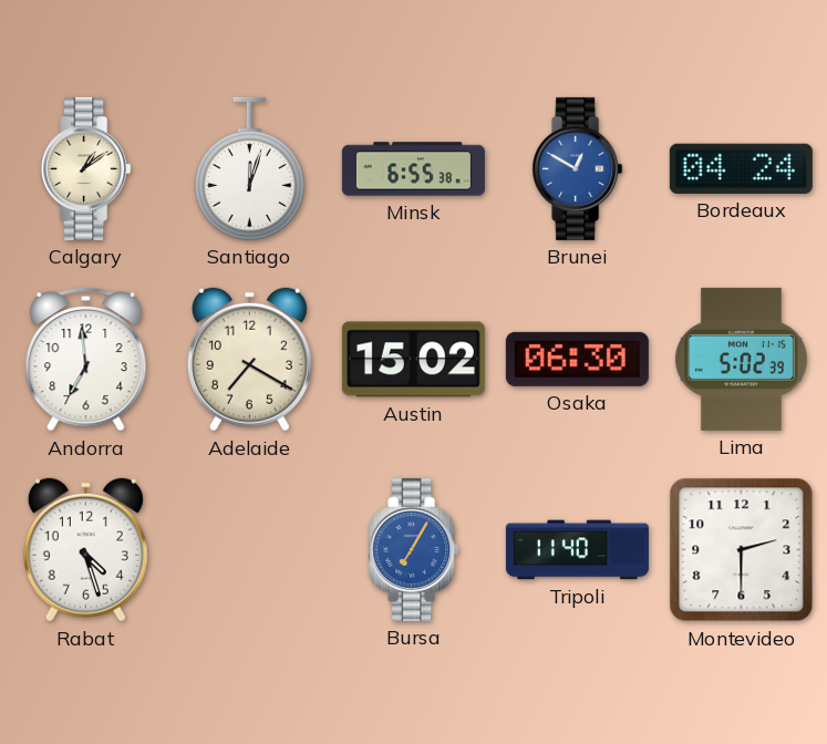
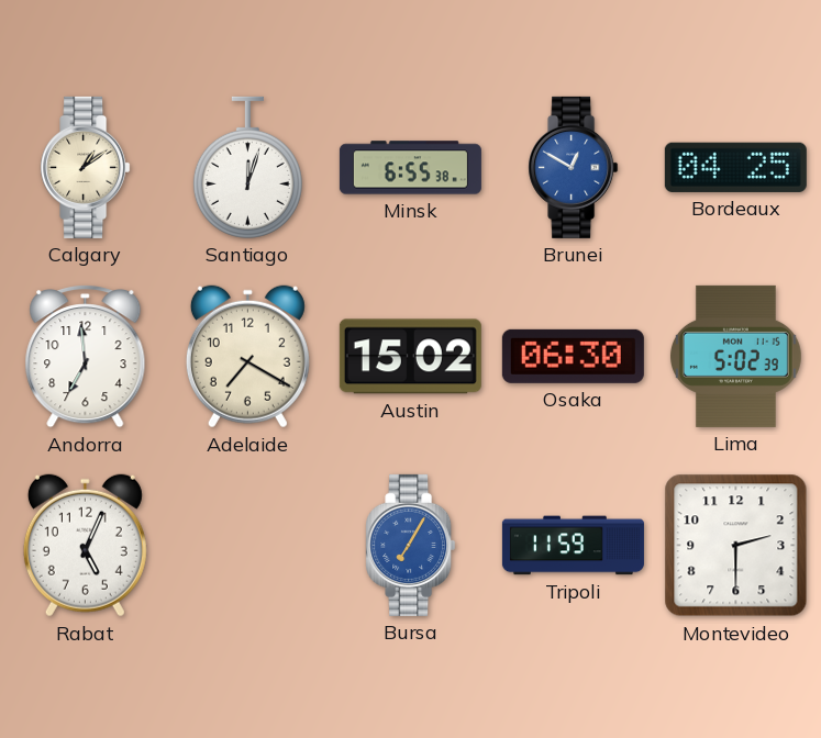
Bordeaux: 04:24 -> 04:25
Rabat: 4:27 -> 5:04
Tripoli: 11:40 -> 11:59
